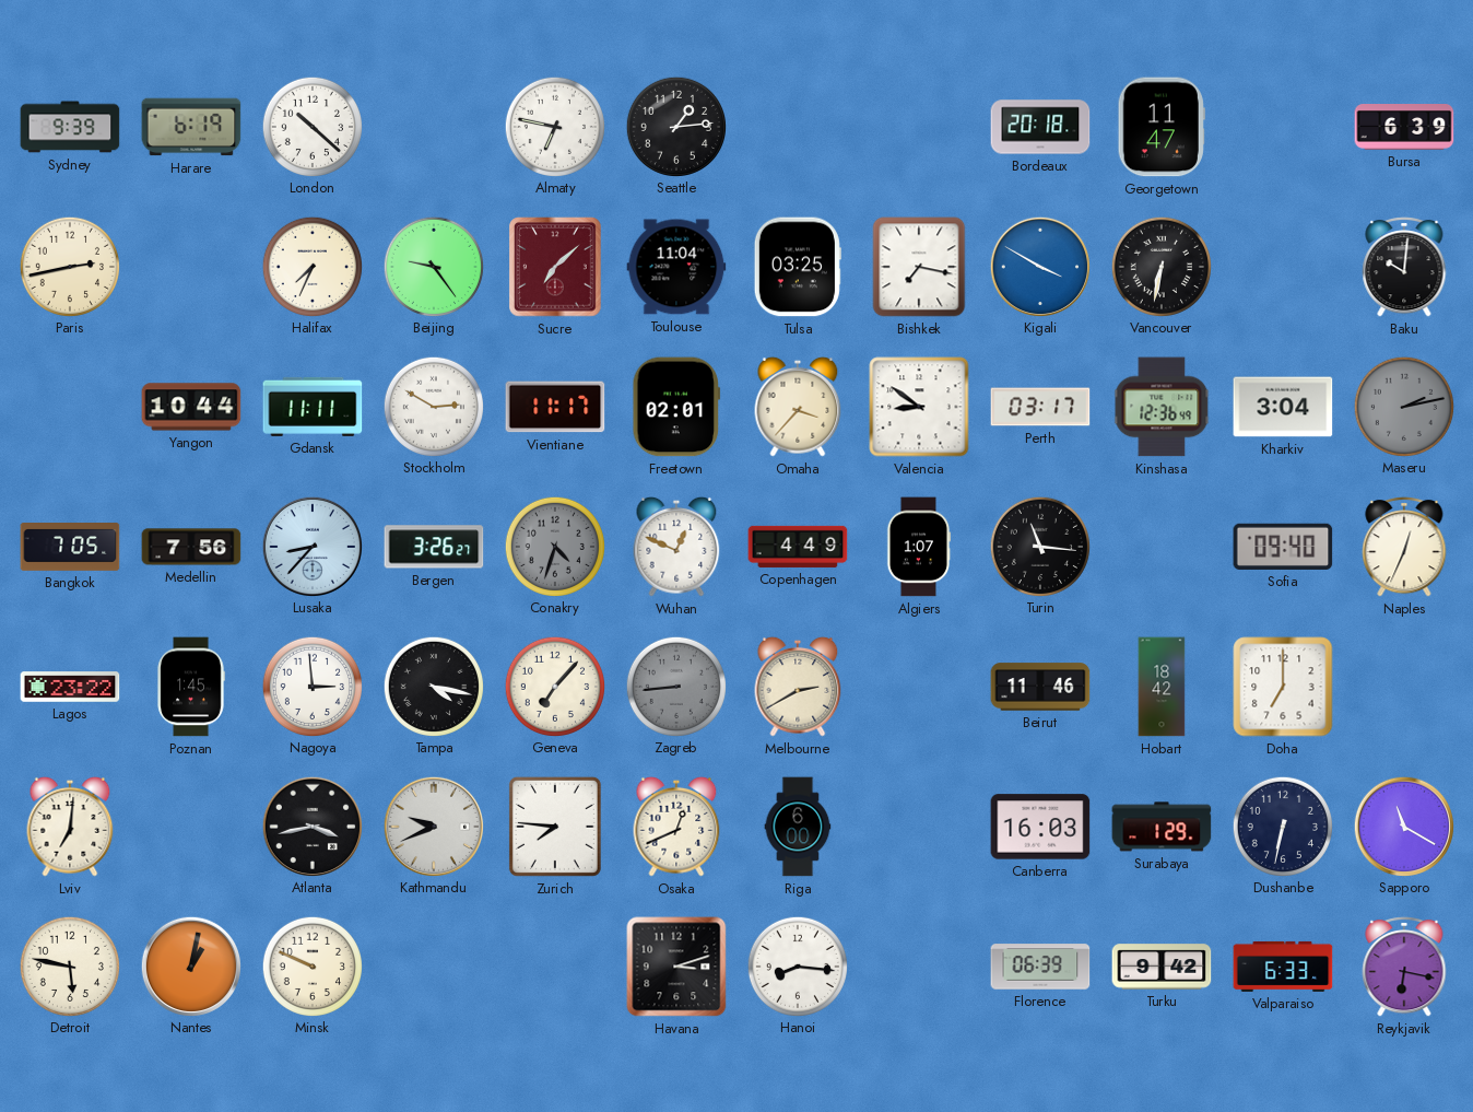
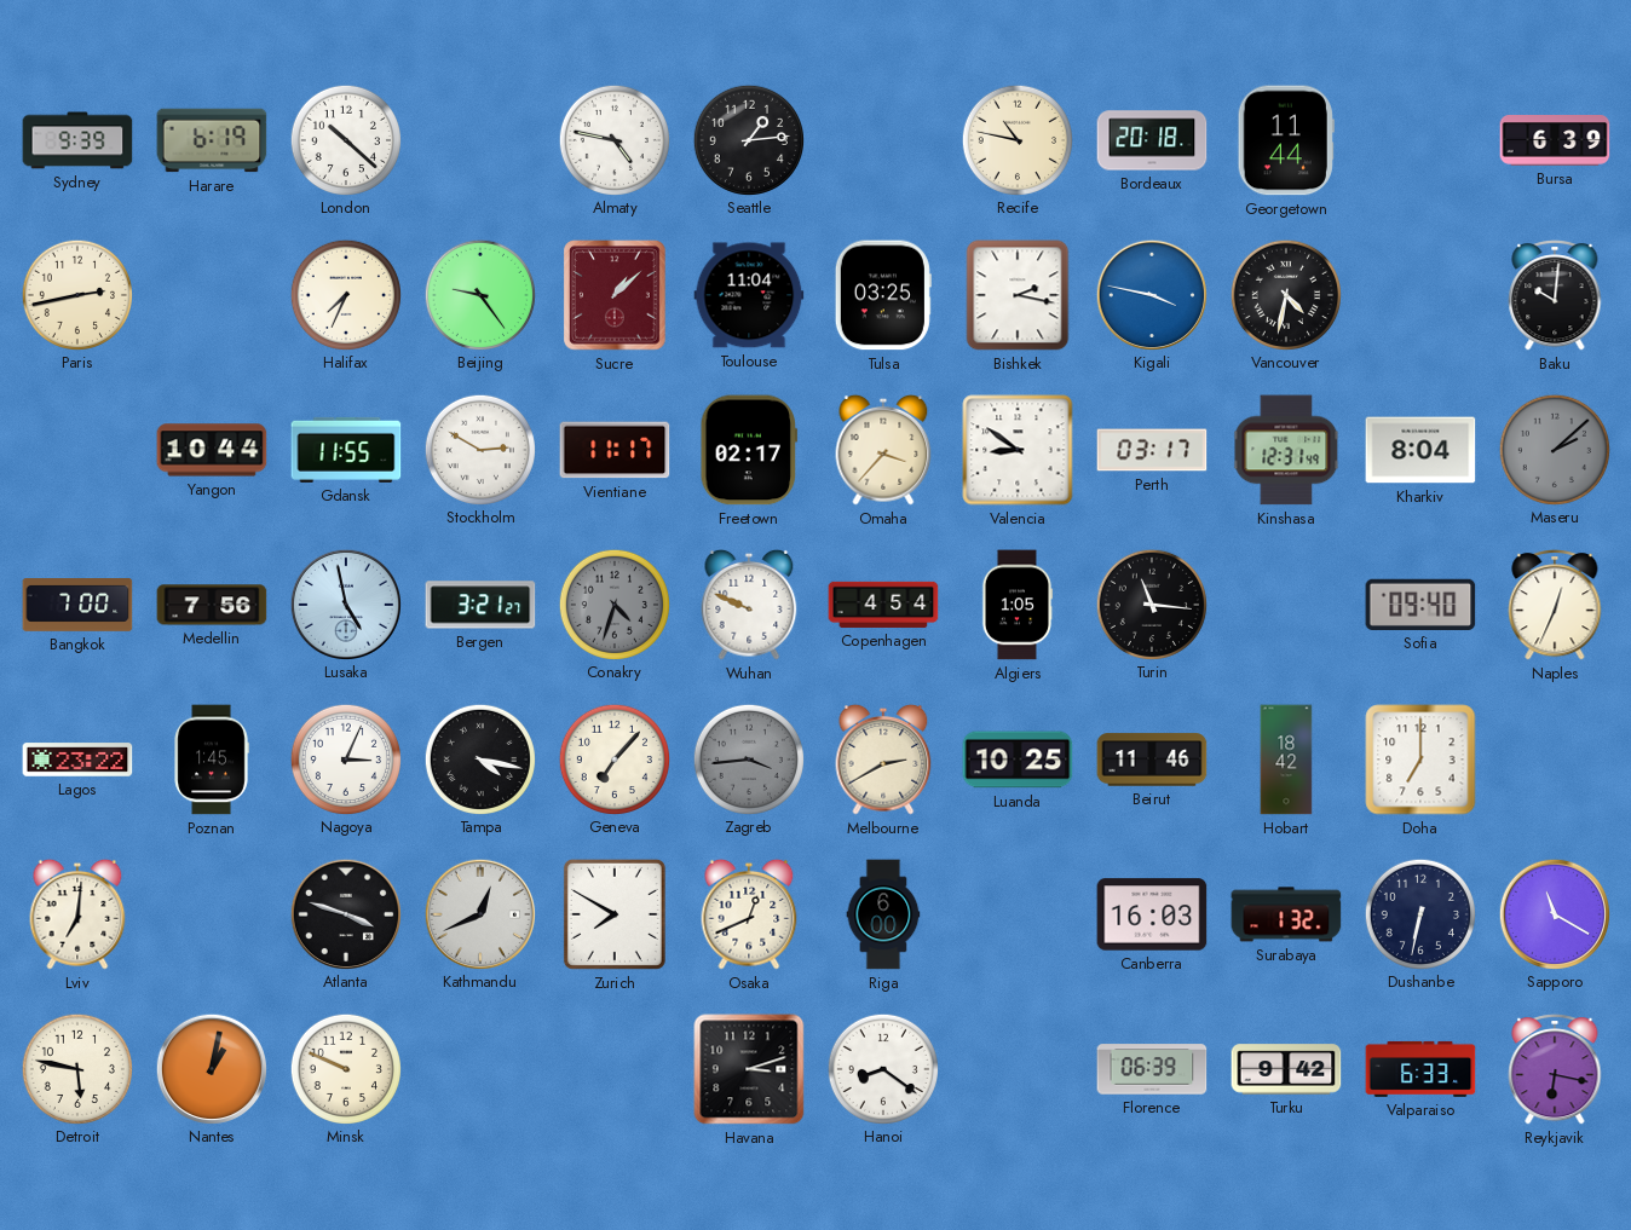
Almaty: 6:47 -> 4:47
Recife: none -> 10:47
Georgetown: 11:47 -> 11:44
Sucre: 7:08 -> 1:08
Bishkek: 7:17 -> 2:17
Kigali: 3:50 -> 3:47
Vancouver: 6:32 -> 4:32
Gdansk: 11:11 -> 11:55
Freetown: 02:01 -> 02:17
Kinshasa: 12:36 -> 12:31
Kharkiv: 3:04 -> 8:04
Maseru: 2:13 -> 2:08
Bangkok: 7:05 -> 7:00
Lusaka: 8:37 -> 4:58
Bergen: 3:26 -> 3:21
Wuhan: 12:49 -> 9:49
Copenhagen: 4:49 -> 4:54
Algiers: 1:07 -> 1:05
Nagoya: 2:59 -> 3:04
Zagreb: 8:44 -> 3:44
Luanda: none -> 10:25
Atlanta: 3:43 -> 3:48
Kathmandu: 9:41 -> 12:41
Zurich: 7:46 -> 7:50
Surabaya: 1:29 -> 1:32
Hanoi: 8:16 -> 8:21
